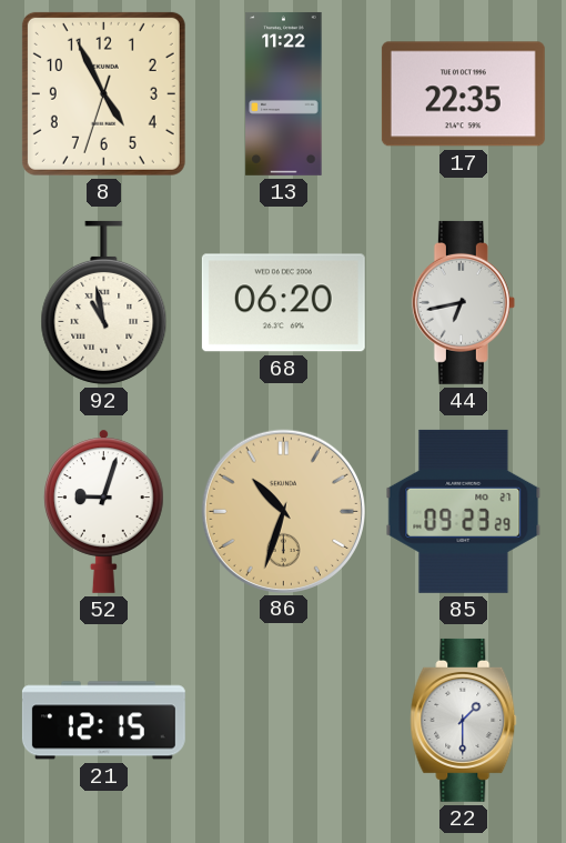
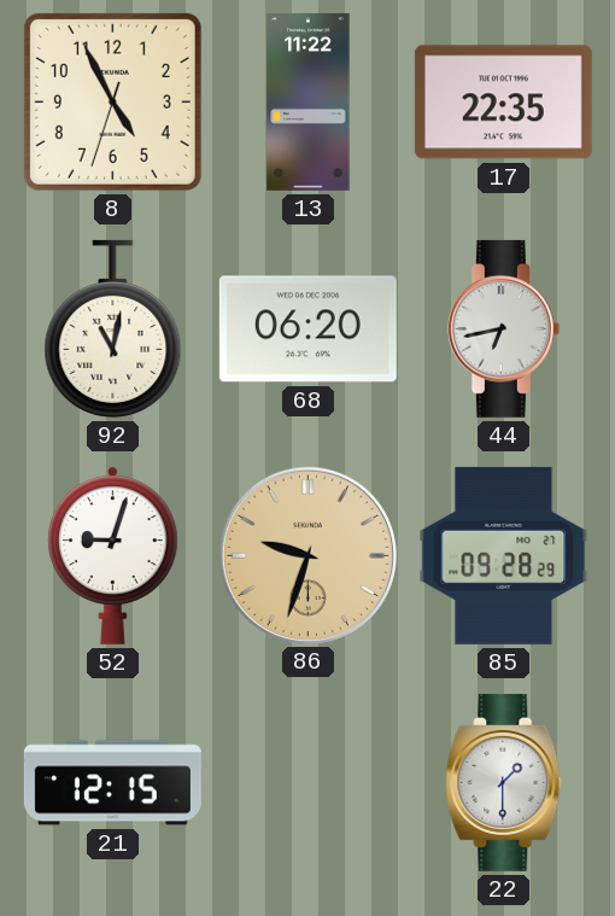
92: 10:58 -> 11:02
86: 10:33 -> 9:33
85: 09:23 -> 09:28
